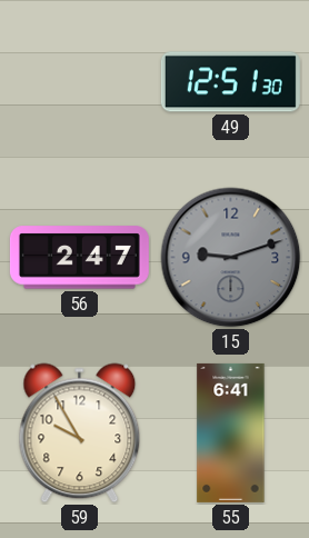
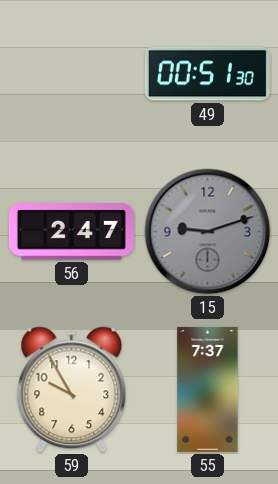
49: 12:51 -> 00:51
55: 6:41 -> 7:37
